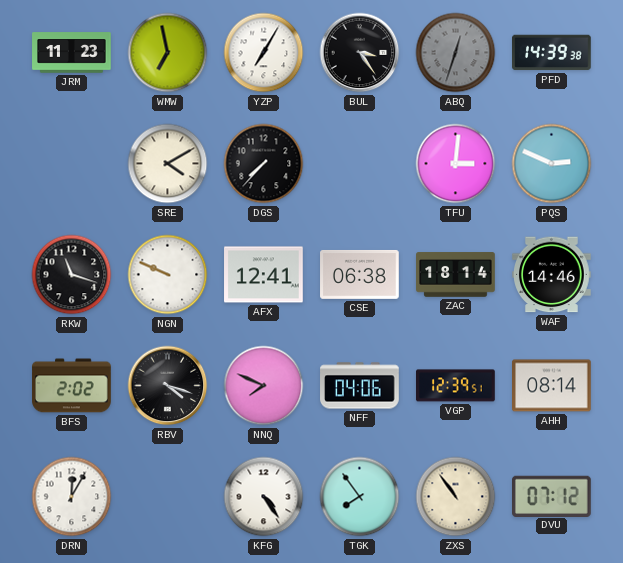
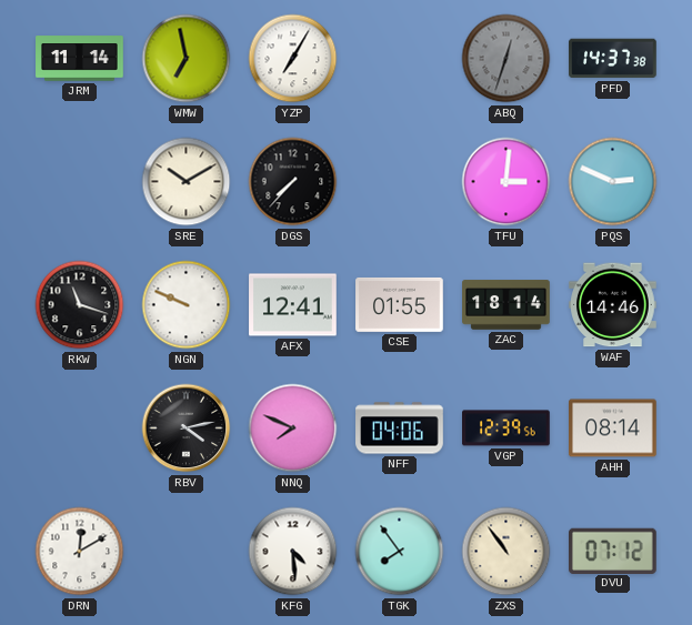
JRM: 11:23 -> 11:14
BUL: 3:24 -> none
PFD: 14:39 -> 14:37
SRE: 4:10 -> 10:10
CSE: 06:38 -> 01:55
BFS: 2:02 -> none
RBV: 4:18 -> 4:13
VGP: 12:39:51 -> 12:39:56
DRN: 12:05 -> 12:10
KFG: 4:24 -> 4:29
